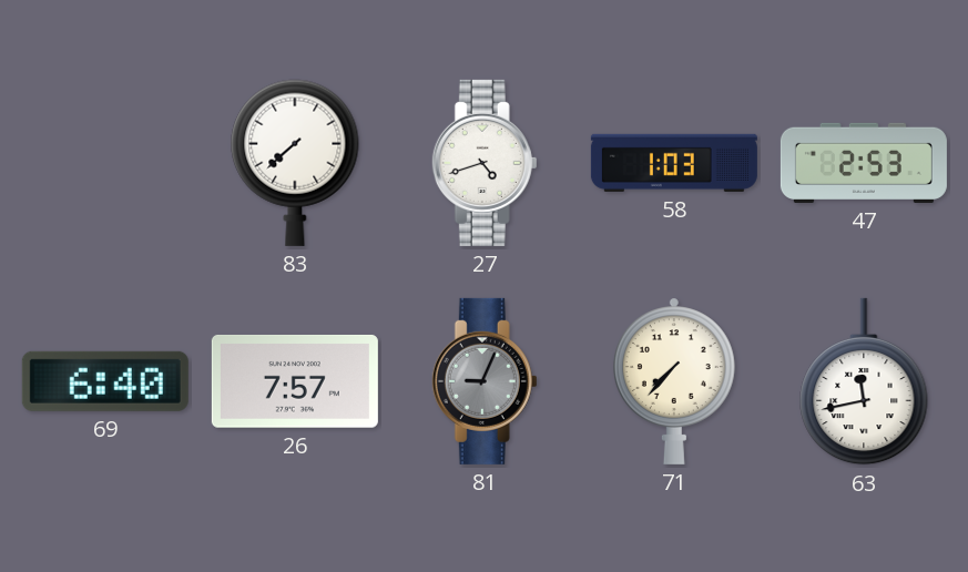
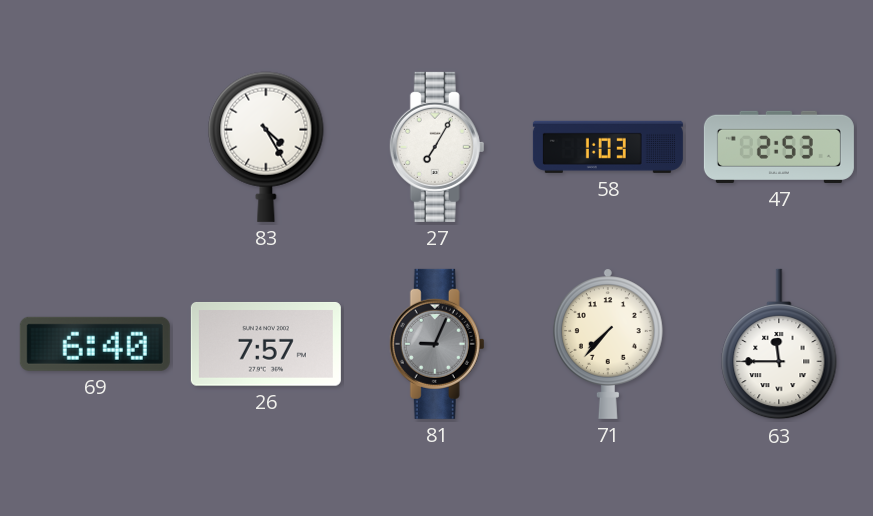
83: 7:38 -> 4:25
27: 4:42 -> 7:05
63: 11:43 -> 11:45
